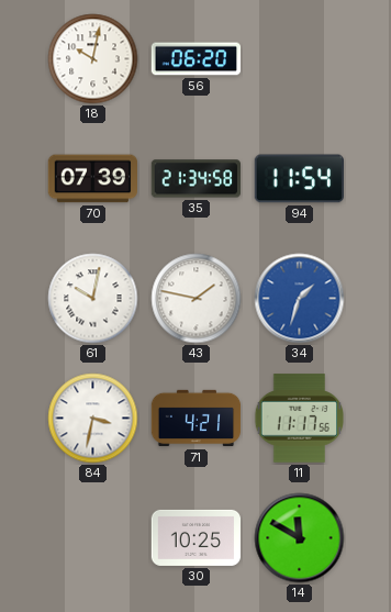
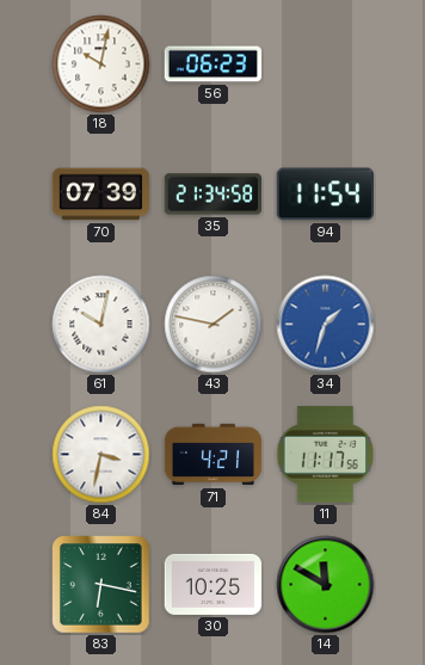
56: 06:20 -> 06:23
83: none -> 6:17
